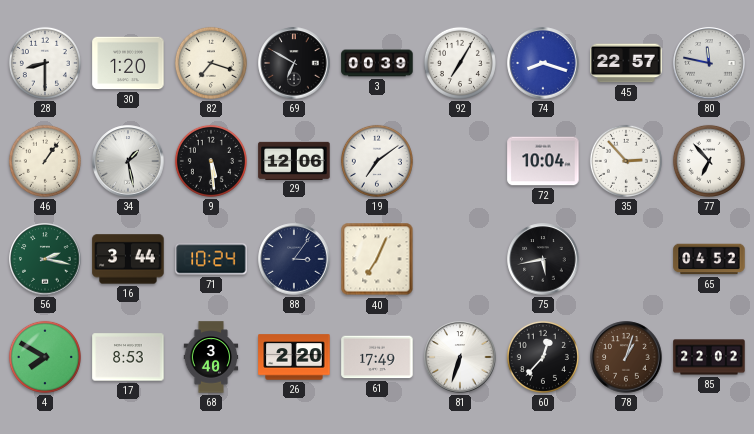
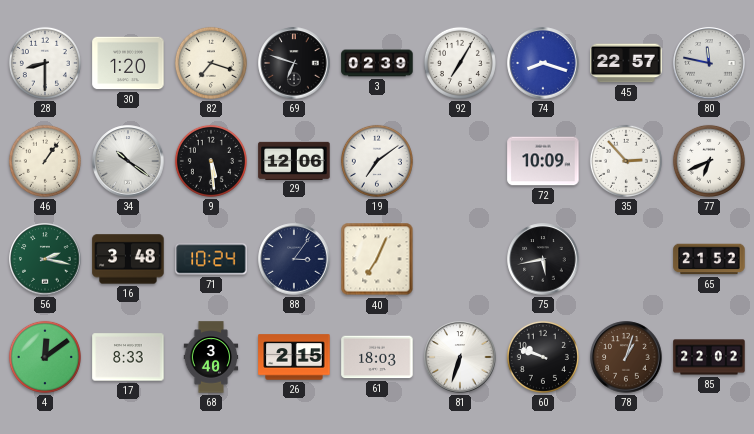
69: 6:50 -> 6:48
3: 00:39 -> 02:39
34: 1:28 -> 10:21
72: 10:04 -> 10:09
77: 6:53 -> 6:41
16: 3:44 -> 3:48
65: 04:52 -> 21:52
4: 7:50 -> 12:09
17: 8:53 -> 8:33
26: 2:20 -> 2:15
61: 17:49 -> 18:03
60: 12:37 -> 9:48
